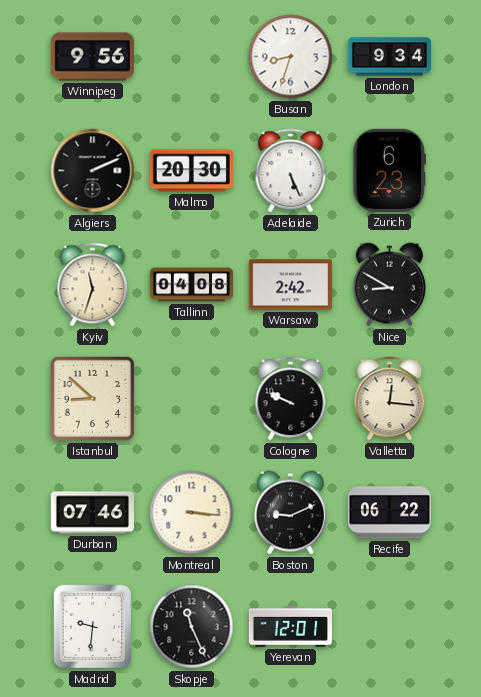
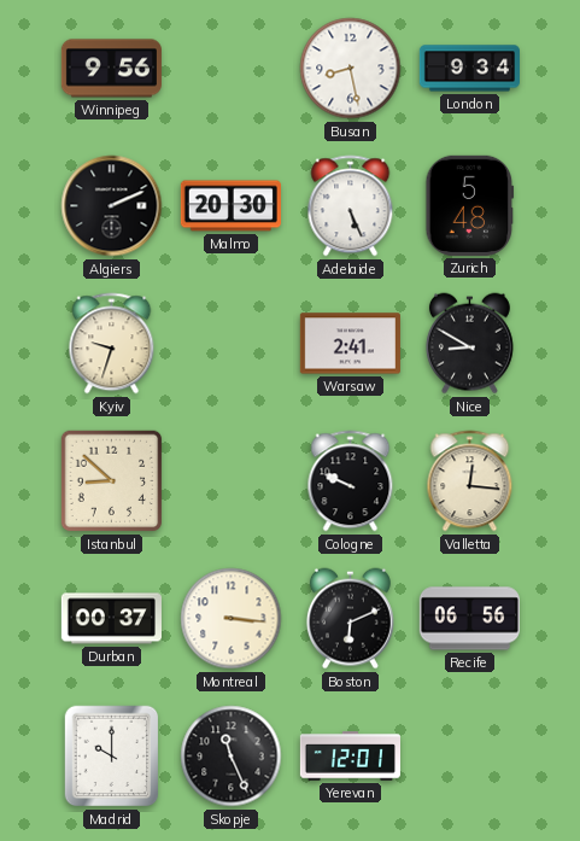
Busan: 8:33 -> 8:28
Zurich: 6:23 -> 5:48
Kyiv: 11:33 -> 9:33
Tallinn: 04:08 -> none
Warsaw: 2:42 -> 2:41
Durban: 07:46 -> 00:37
Boston: 9:11 -> 6:11
Recife: 06:22 -> 06:56
Madrid: 9:31 -> 10:00
